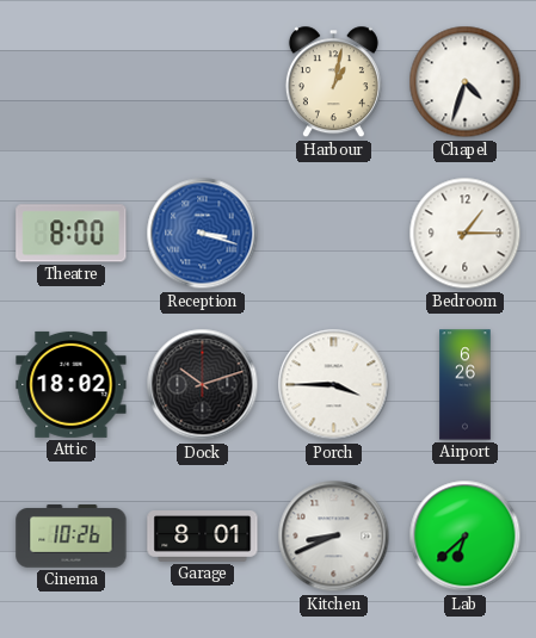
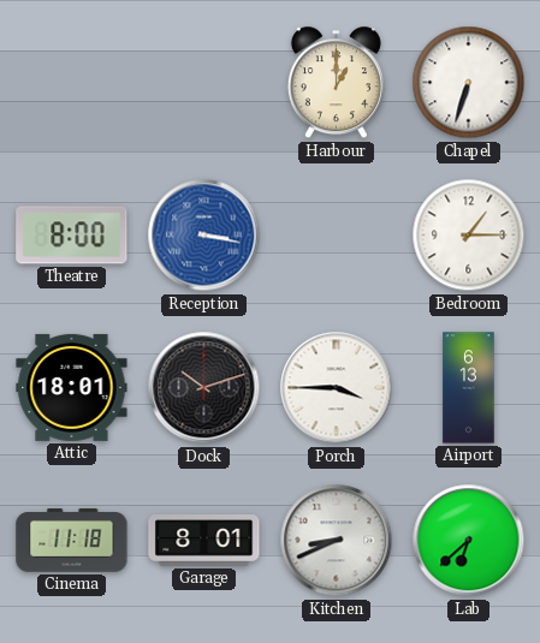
Harbour: 1:02 -> 1:00
Chapel: 4:33 -> 6:33
Reception: 3:18 -> 3:17
Attic: 18:02 -> 18:01
Airport: 6:26 -> 6:13
Cinema: 10:26 -> 11:18
